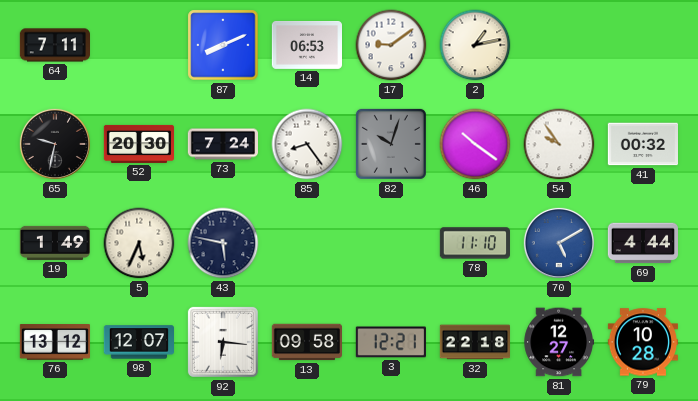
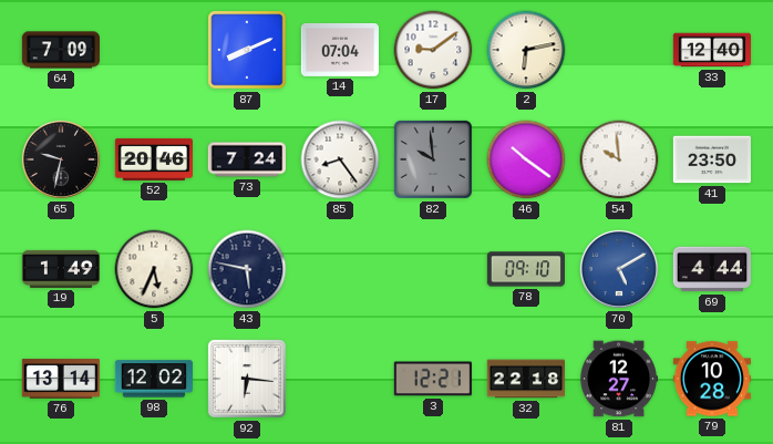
64: 7:11 -> 7:09
14: 06:53 -> 07:04
2: 1:13 -> 6:13
33: none -> 12:40
52: 20:30 -> 20:46
82: 10:03 -> 9:59
54: 9:54 -> 9:59
41: 00:32 -> 23:50
78: 11:10 -> 09:10
76: 13:12 -> 13:14
98: 12:07 -> 12:02
13: 09:58 -> none
